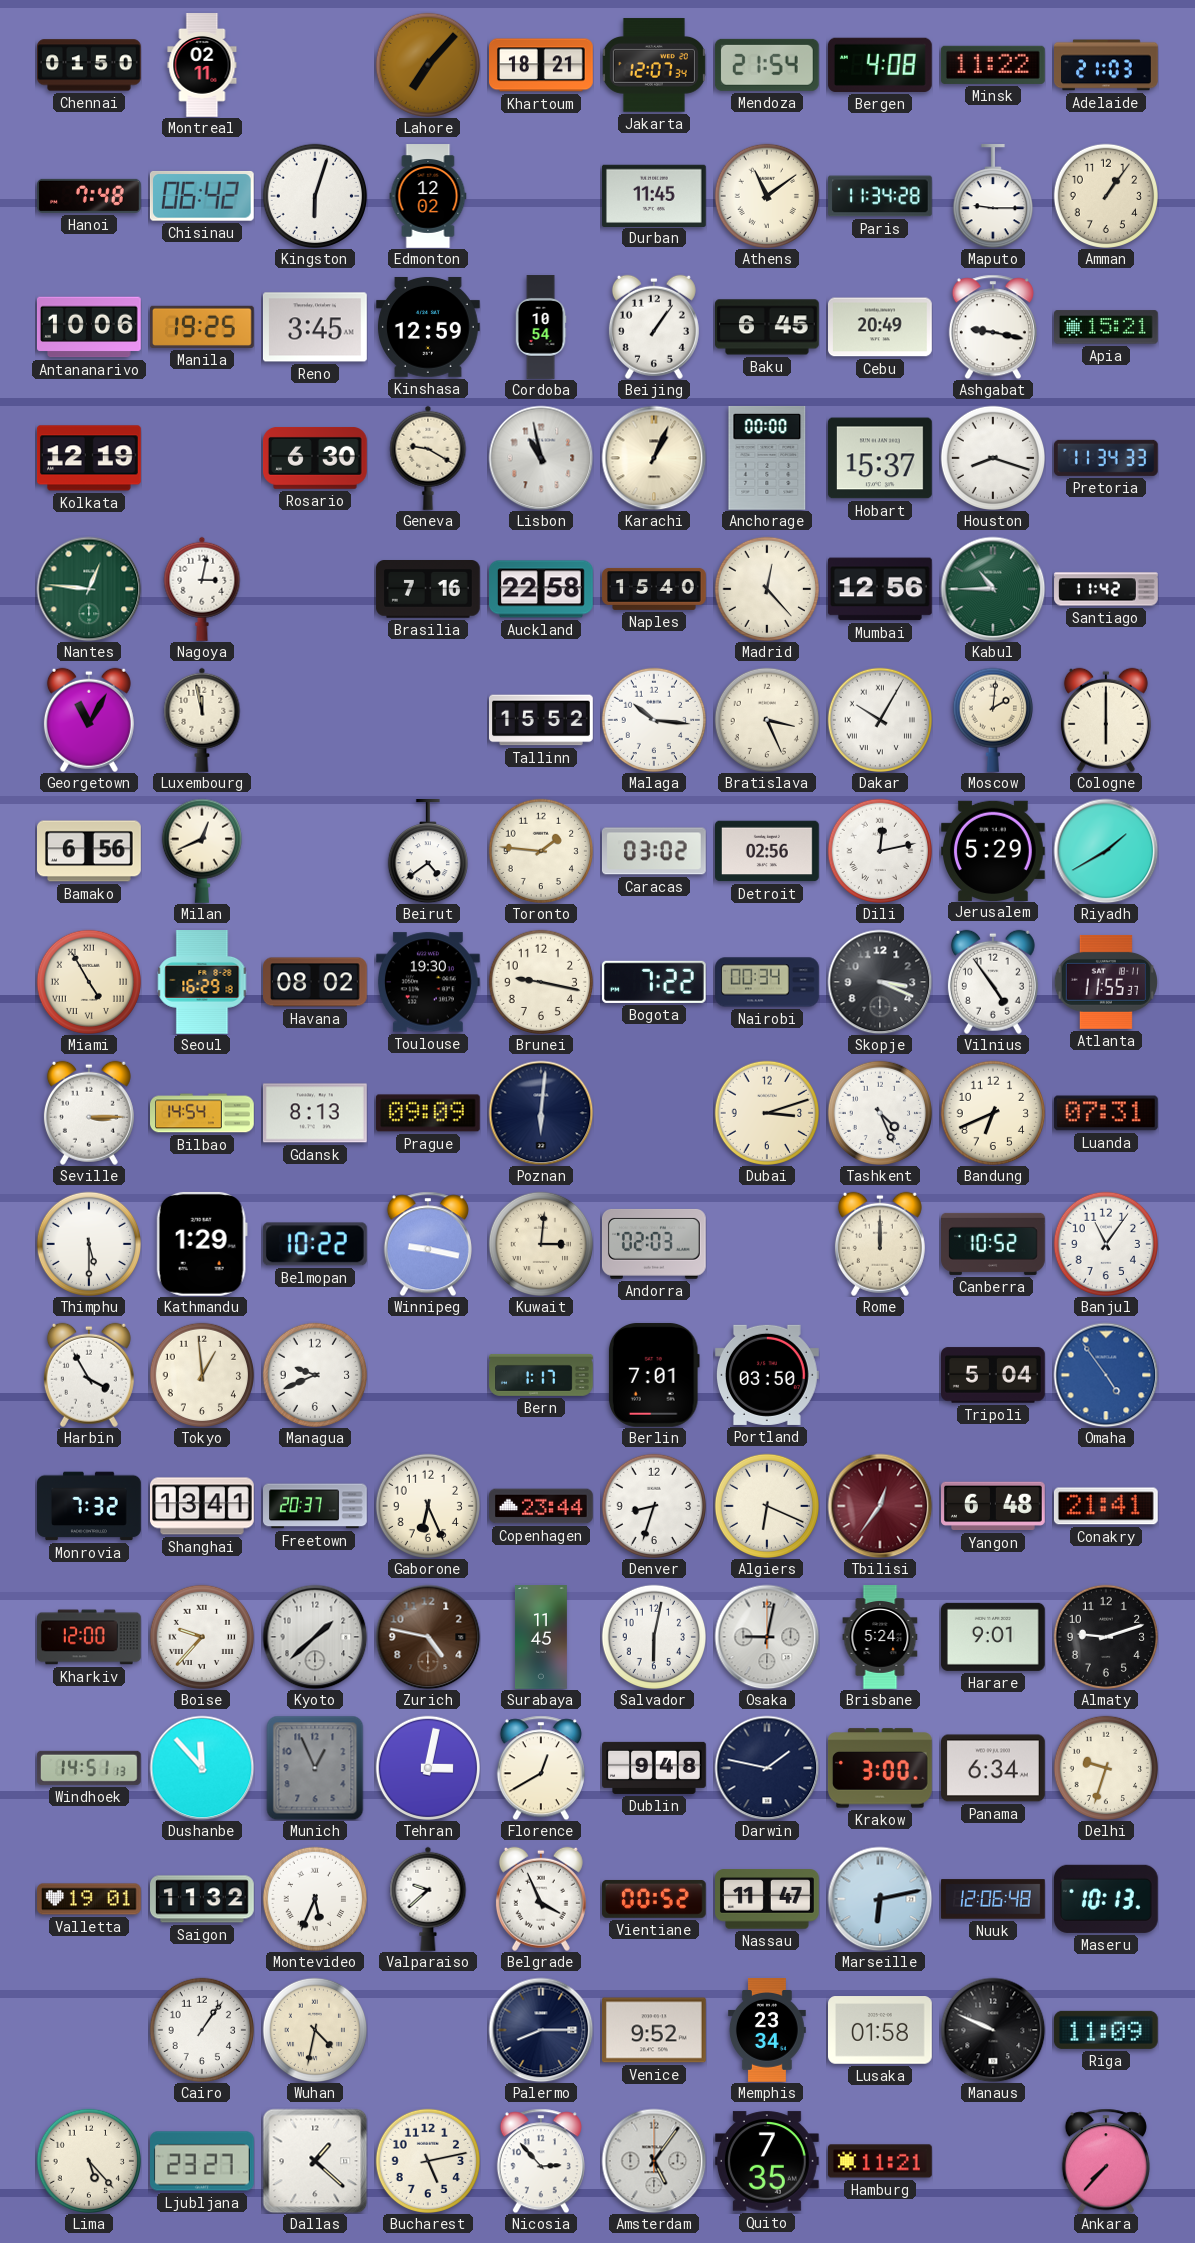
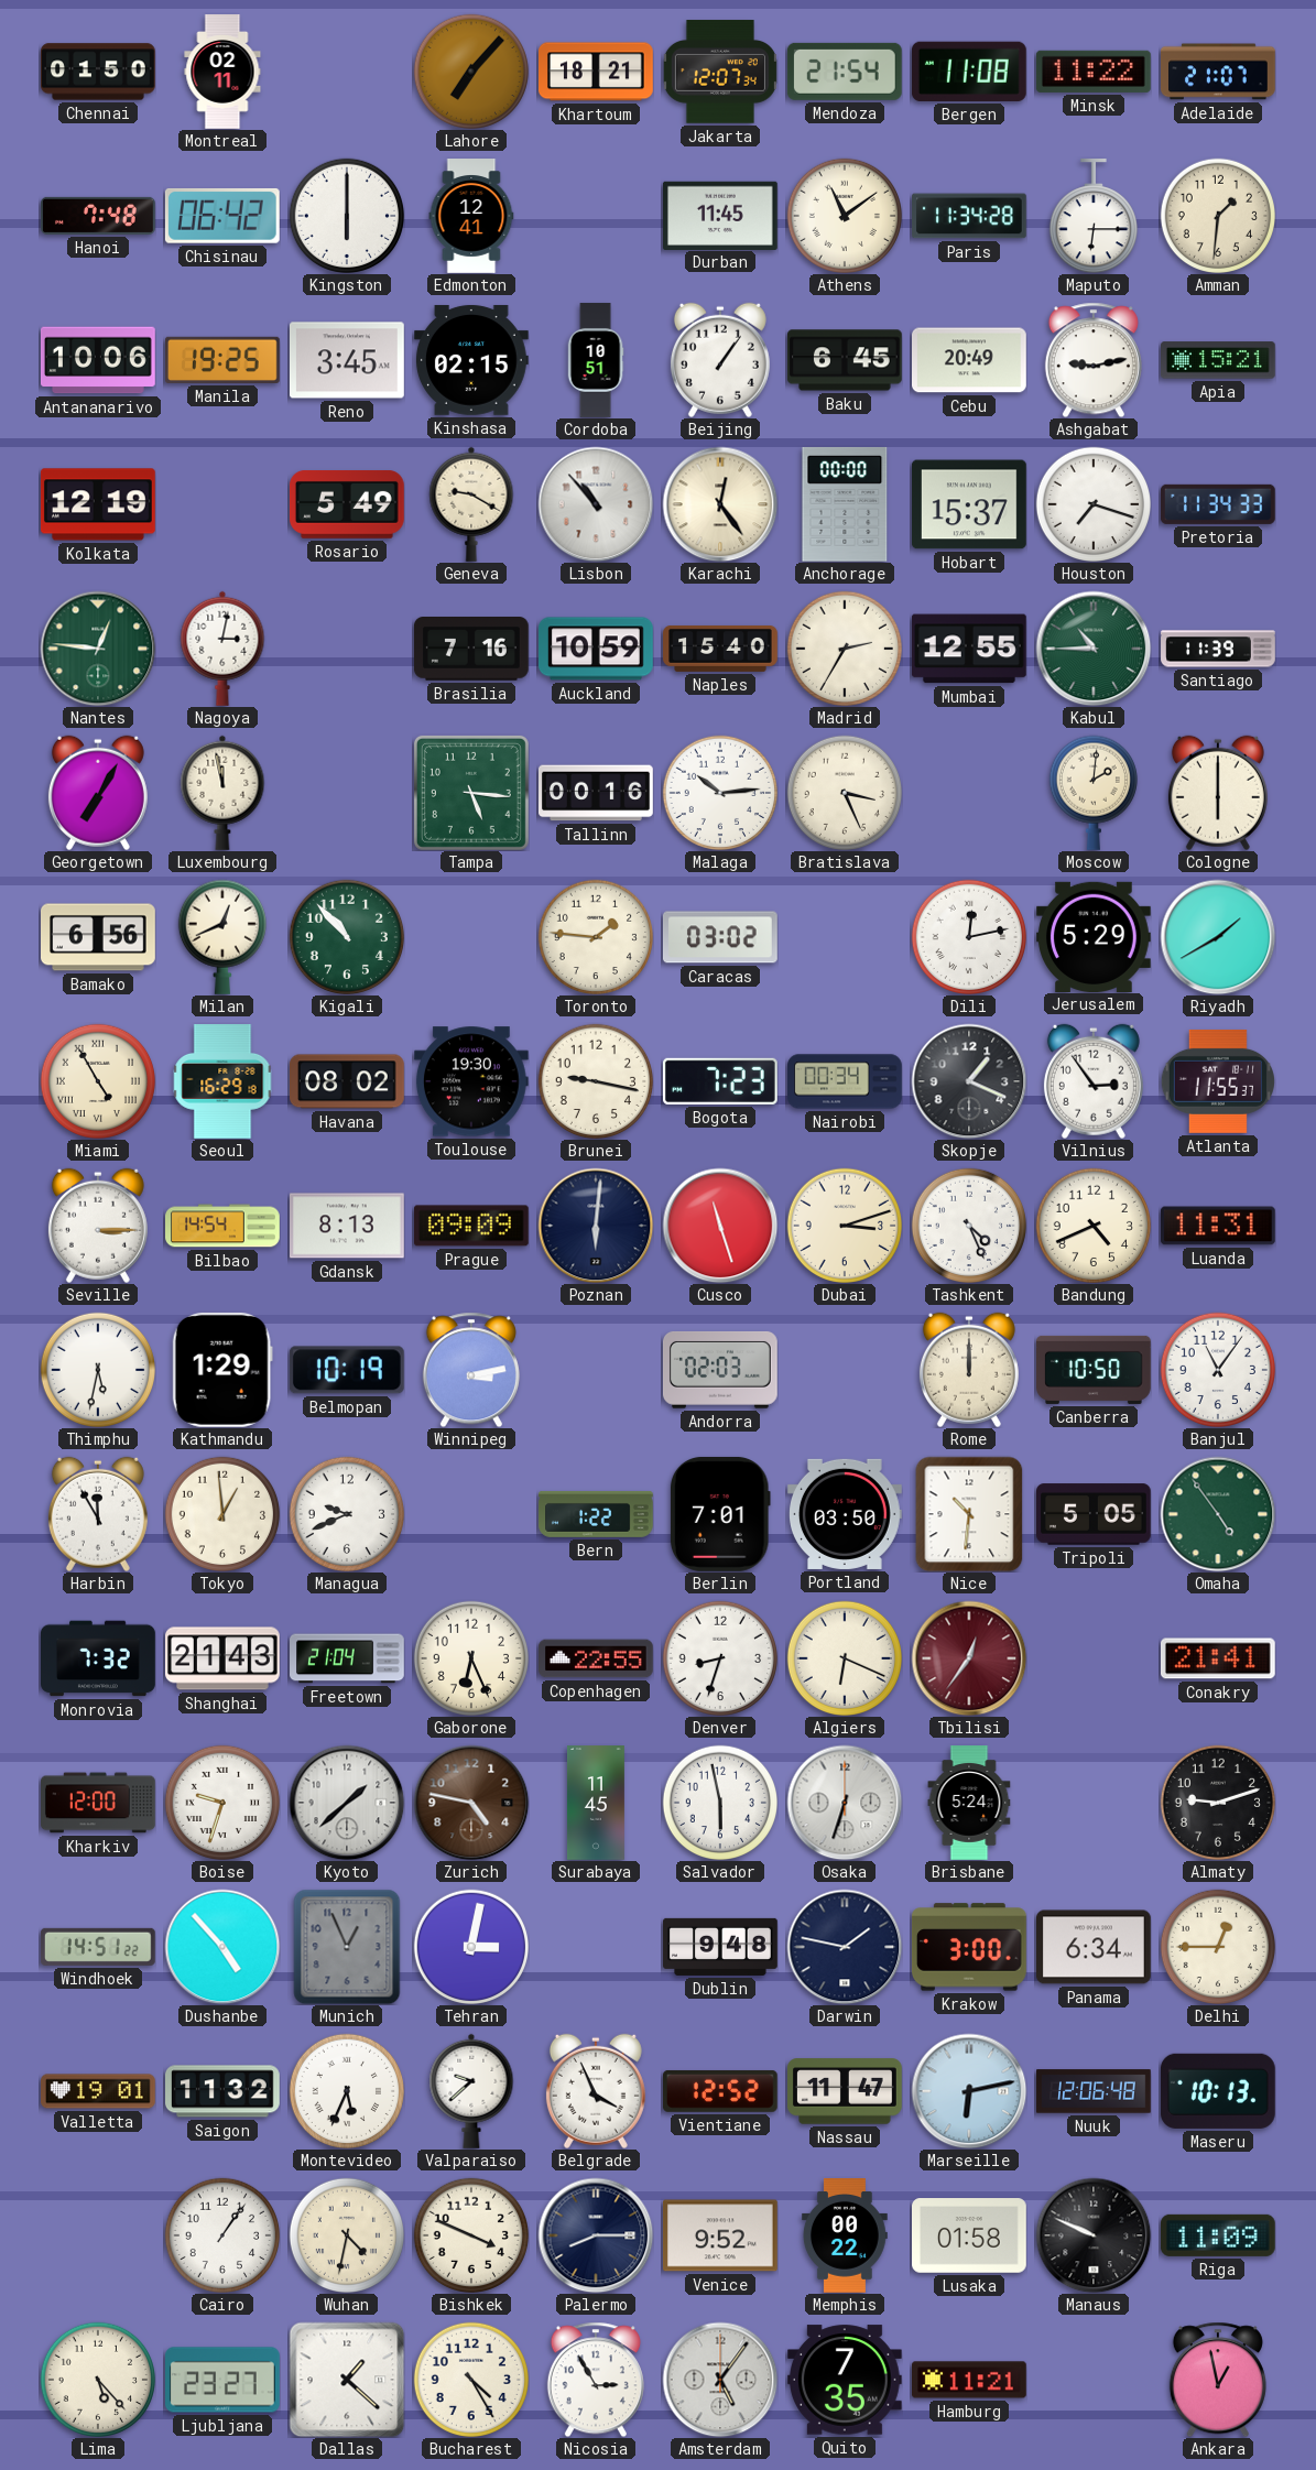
Bergen: 4:08 -> 11:08
Adelaide: 21:03 -> 21:07
Kingston: 6:03 -> 6:00
Edmonton: 12:02 -> 12:41
Maputo: 9:15 -> 6:15
Amman: 1:06 -> 1:31
Kinshasa: 12:59 -> 02:15
Cordoba: 10:54 -> 10:51
Ashgabat: 9:17 -> 9:13
Rosario: 6:30 -> 5:49
Lisbon: 10:58 -> 10:53
Karachi: 1:04 -> 12:24
Houston: 8:18 -> 7:18
Auckland: 22:58 -> 10:59
Madrid: 12:23 -> 2:35
Mumbai: 12:56 -> 12:55
Santiago: 11:42 -> 11:39
Georgetown: 11:05 -> 7:05
Tampa: none -> 5:16
Tallinn: 15:52 -> 00:16
Malaga: 10:16 -> 10:14
Dakar: 10:05 -> none
Kigali: none -> 10:53
Beirut: 4:39 -> none
Detroit: 02:56 -> none
Bogota: 7:22 -> 7:23
Skopje: 3:19 -> 1:19
Vilnius: 4:54 -> 2:54
Cusco: none -> 11:27
Bandung: 6:41 -> 4:41
Luanda: 07:31 -> 11:31
Thimphu: 5:30 -> 5:32
Belmopan: 10:22 -> 10:19
Winnipeg: 9:17 -> 3:13
Kuwait: 3:01 -> none
Canberra: 10:52 -> 10:50
Harbin: 3:55 -> 11:55
Bern: 1:17 -> 1:22
Nice: none -> 10:31
Tripoli: 5:04 -> 5:05
Omaha dial: blue -> green
Shanghai: 13:41 -> 21:43
Freetown: 20:37 -> 21:04
Copenhagen: 23:44 -> 22:55
Yangon: 6:48 -> none
Boise: 9:37 -> 9:33
Salvador: 6:02 -> 5:58
Osaka: 9:02 -> 6:33
Harare: 9:01 -> none
Windhoek: 14:51:13 -> 14:51:22
Dushanbe: 11:53 -> 4:53
Florence: 12:40 -> none
Delhi: 9:33 -> 12:45
Vientiane: 00:52 -> 12:52
Bishkek: none -> 3:49
Memphis: 23:34 -> 00:22
Bucharest: 5:13 -> 4:25
Nicosia: 2:53 -> 2:55
Ankara: 7:37 -> 12:58
